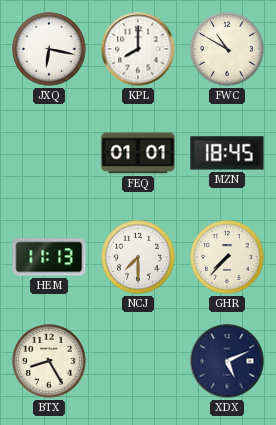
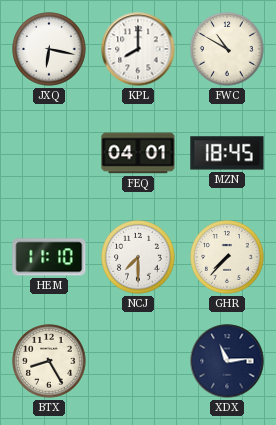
FEQ: 01:01 -> 04:01
HEM: 11:13 -> 11:10
XDX: 5:11 -> 11:14
